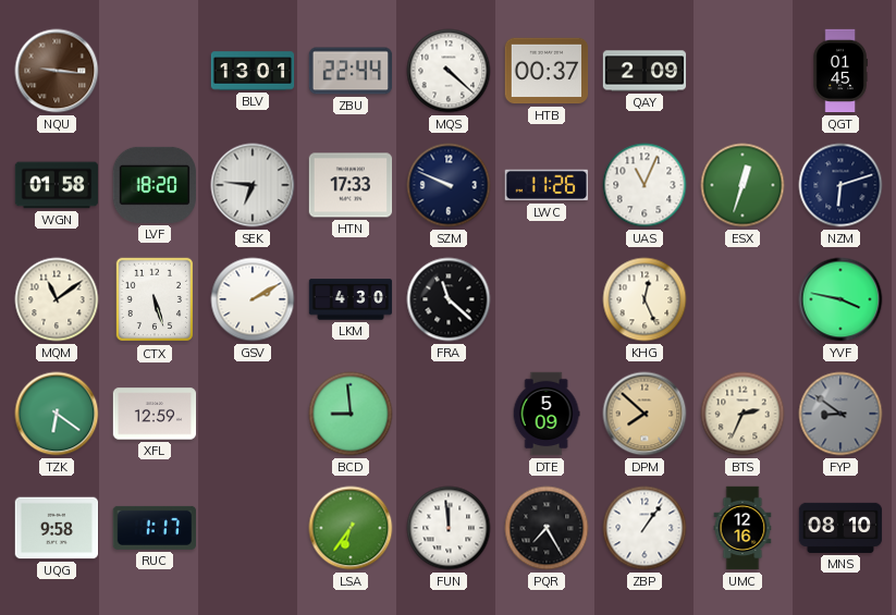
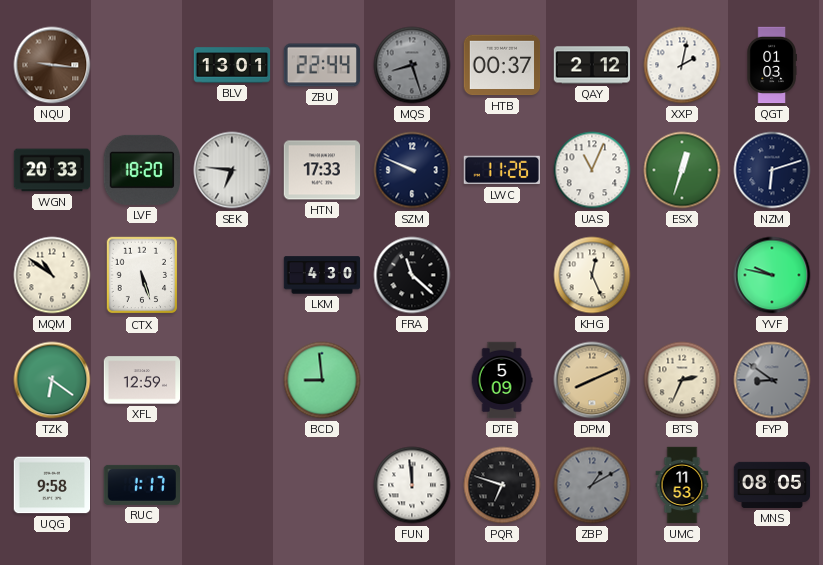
MQS: 4:22 -> 8:27
MQS dial: white -> grey
QAY: 2:09 -> 2:12
XXP: none -> 2:02
QGT: 01:45 -> 01:03
WGN: 01:58 -> 20:33
MQM: 11:09 -> 10:51
GSV: 2:10 -> none
YVF: 3:47 -> 9:47
DPM: 7:52 -> 8:11
LSA: 6:36 -> none
PQR: 7:25 -> 6:48
ZBP: 1:06 -> 1:10
ZBP dial: white -> grey
UMC: 12:16 -> 11:53
MNS: 08:10 -> 08:05
